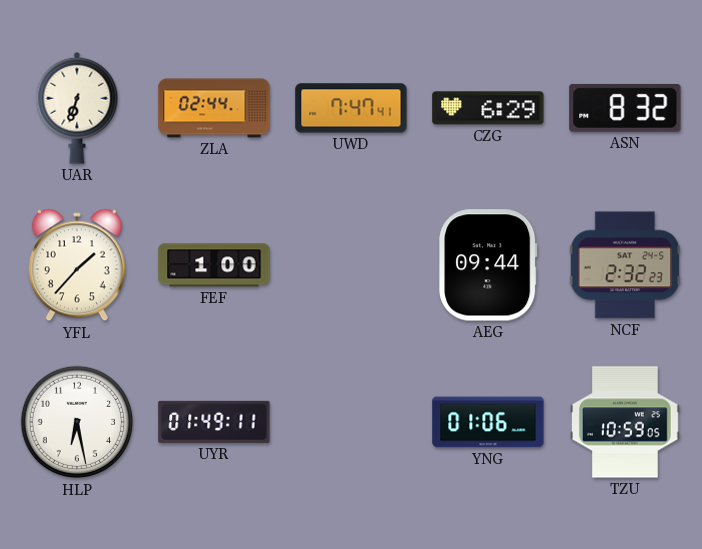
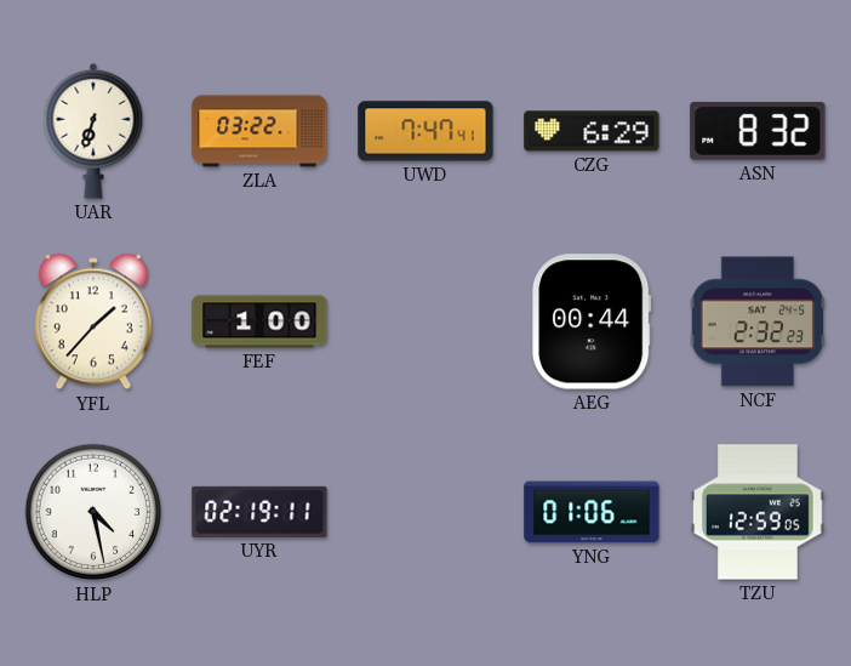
ZLA: 02:44 -> 03:22
AEG: 09:44 -> 00:44
HLP: 6:28 -> 4:28
UYR: 01:49 -> 02:19
TZU: 10:59 -> 12:59
